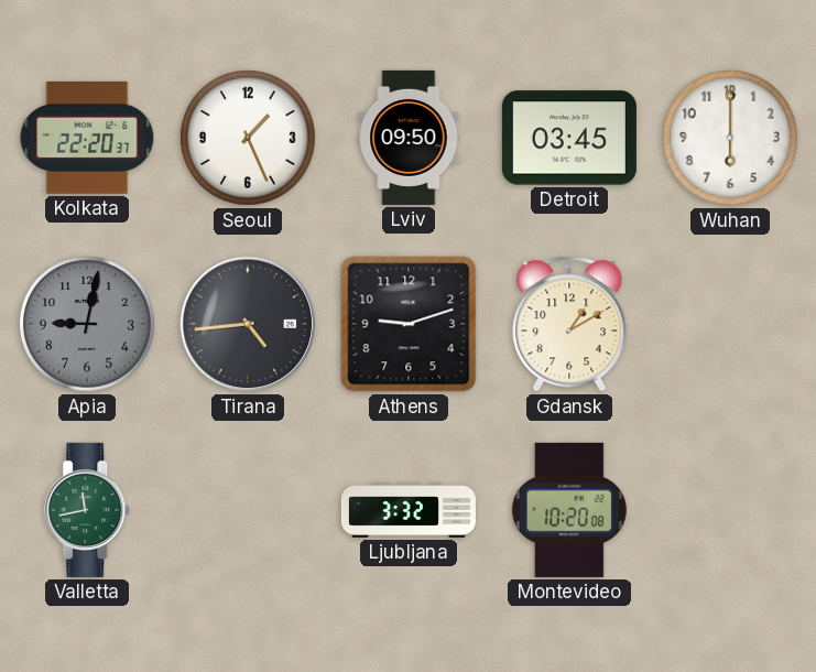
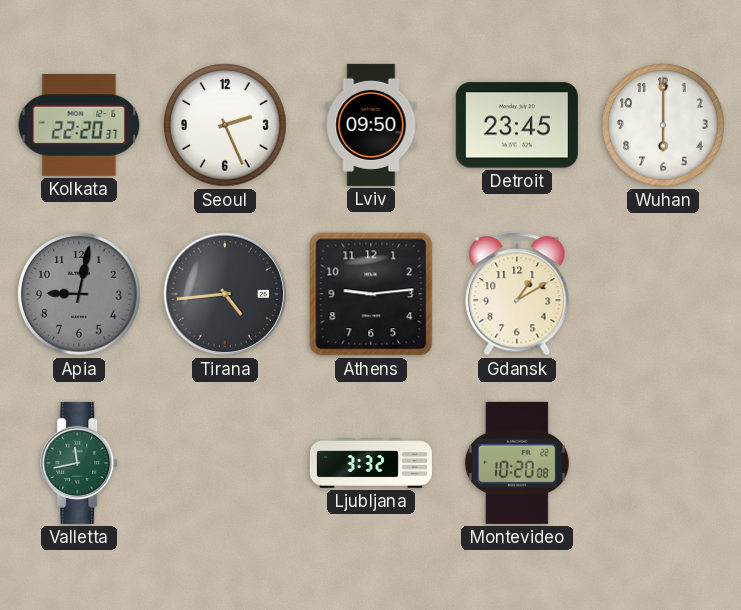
Seoul: 1:26 -> 2:26
Detroit: 03:45 -> 23:45
Athens: 9:12 -> 9:14
